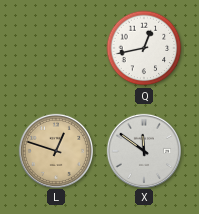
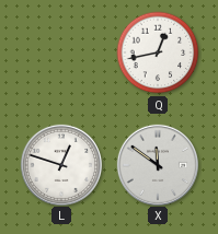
L dial: champagne -> white
